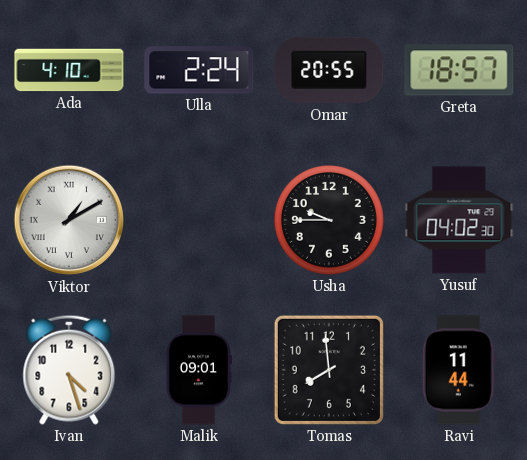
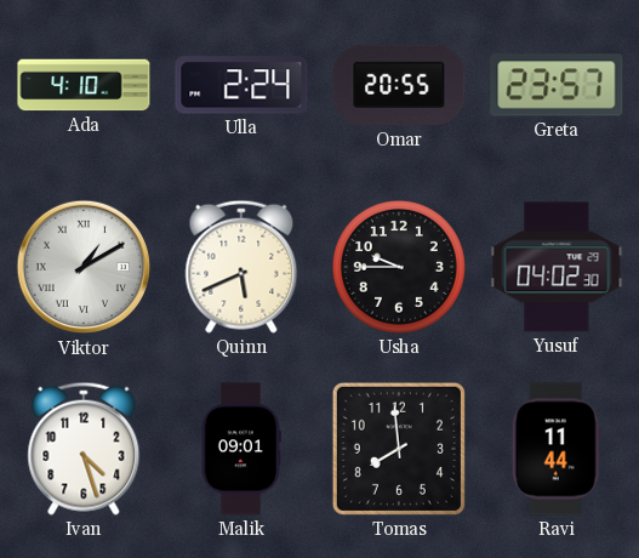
Greta: 18:57 -> 23:57
Quinn: none -> 5:41
